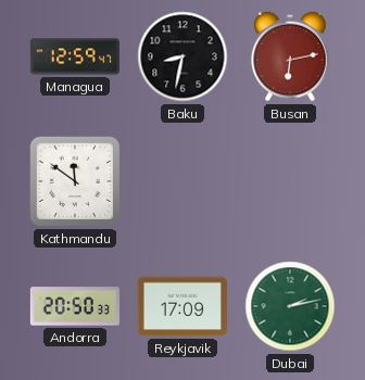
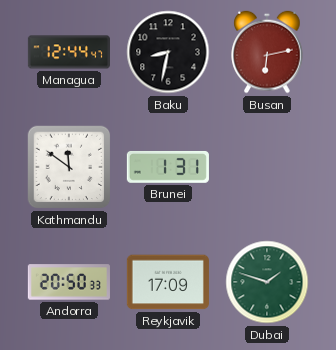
Managua: 12:59 -> 12:44
Brunei: none -> 1:31
Dubai: 2:13 -> 1:48
